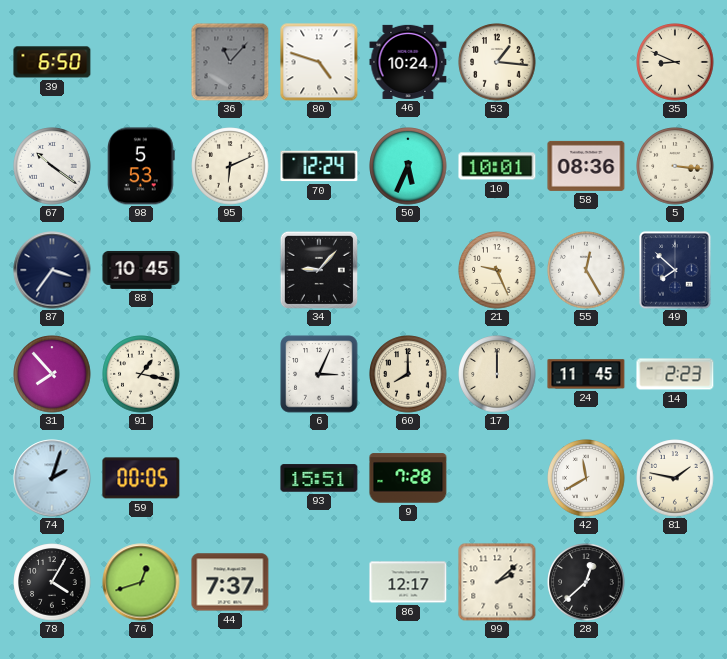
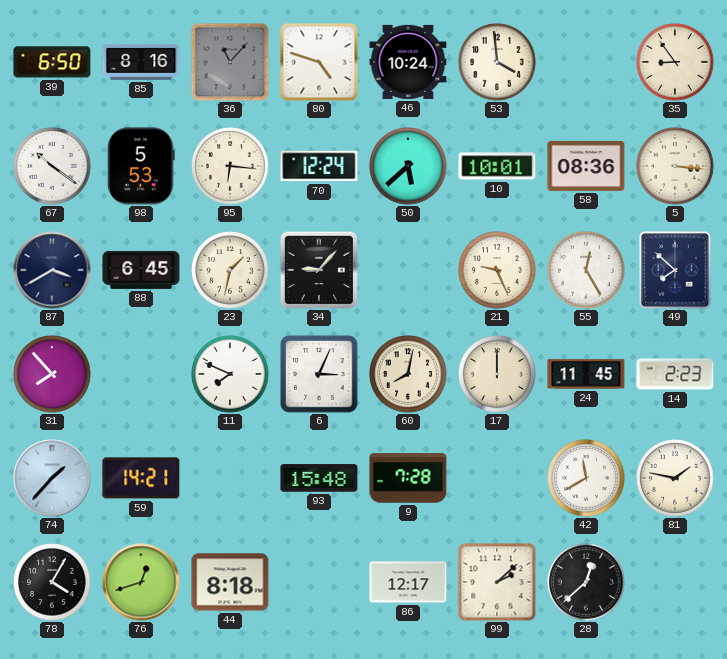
85: none -> 8:16
53: 1:16 -> 3:59
35: 8:49 -> 8:54
95: 6:11 -> 6:16
50: 5:34 -> 5:38
87: 3:36 -> 3:40
88: 10:45 -> 6:45
23: none -> 1:32
91: 1:17 -> none
11: none -> 7:49
60: 8:00 -> 8:02
74: 2:03 -> 1:37
59: 00:05 -> 14:21
93: 15:51 -> 15:48
44: 7:37 -> 8:18
